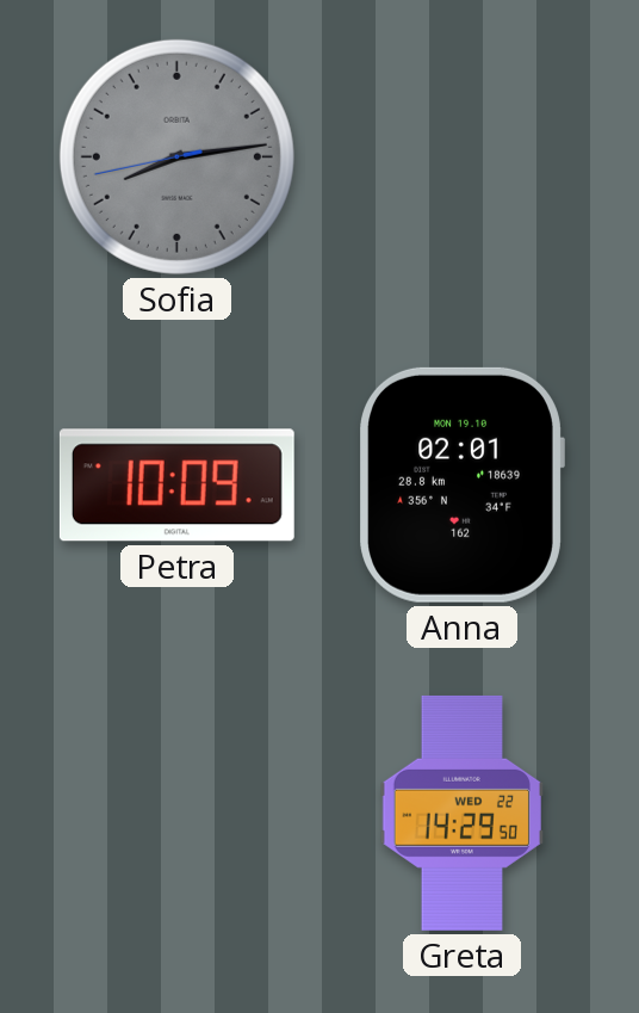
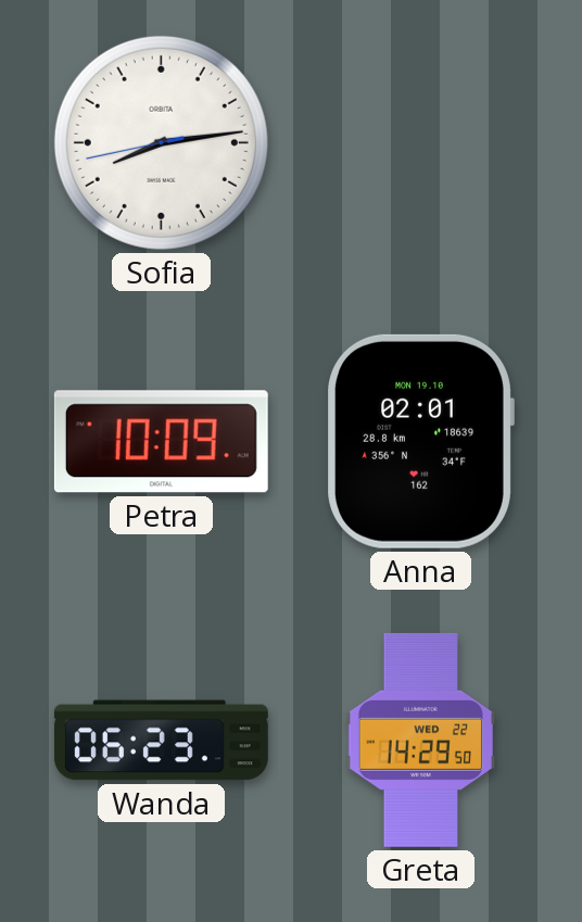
Sofia dial: grey -> white
Wanda: none -> 06:23
